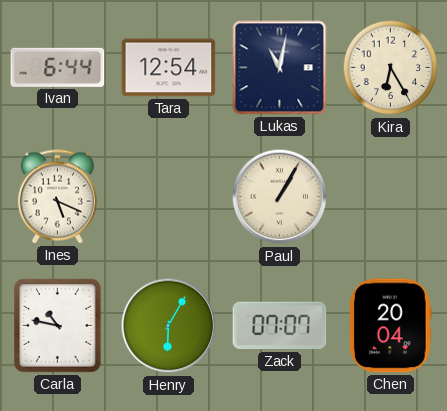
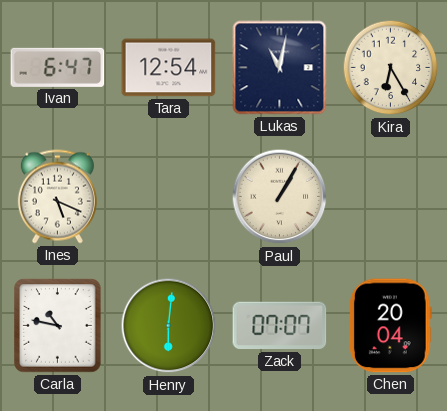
Ivan: 6:44 -> 6:47
Henry: 6:05 -> 6:01
